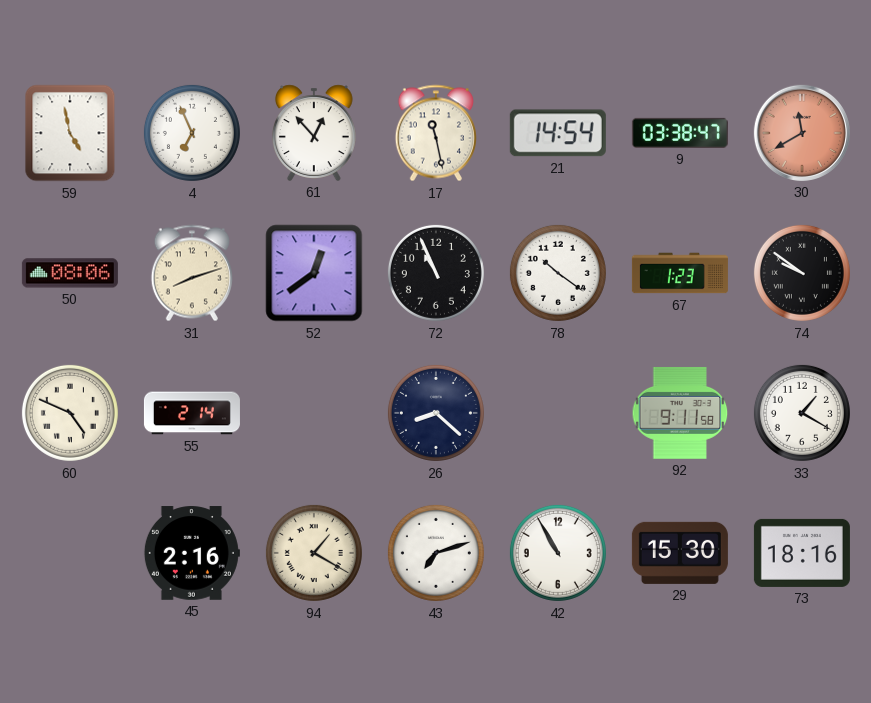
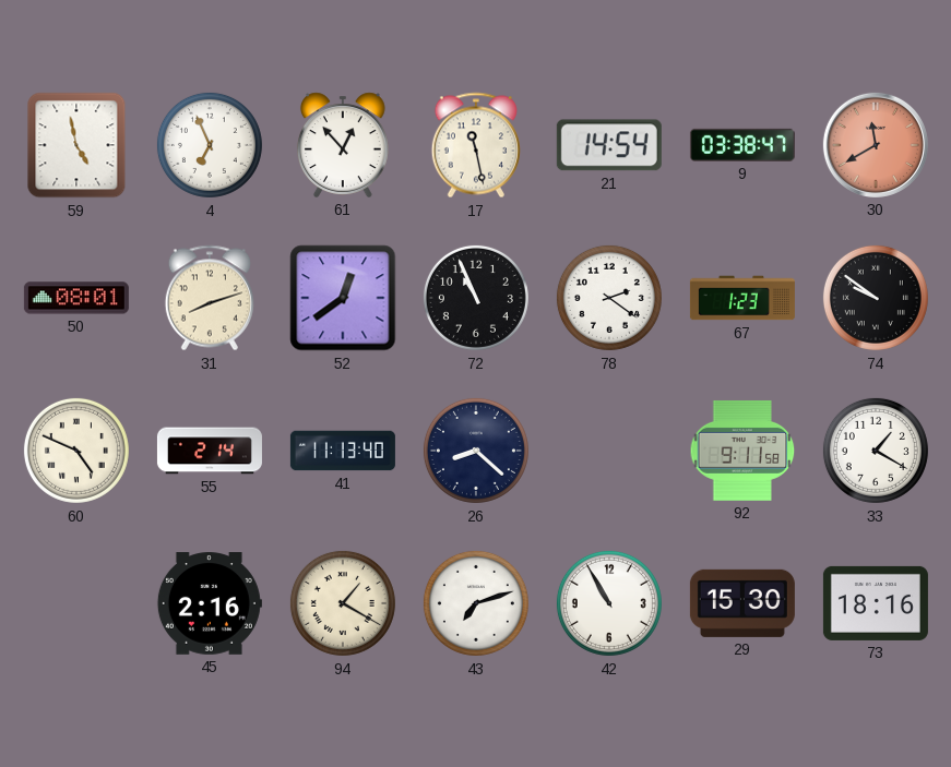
50: 08:06 -> 08:01
78: 10:21 -> 2:21
41: none -> 11:13
